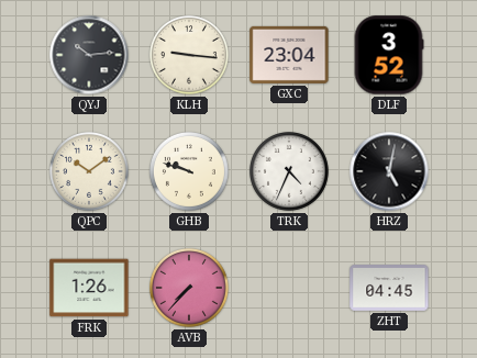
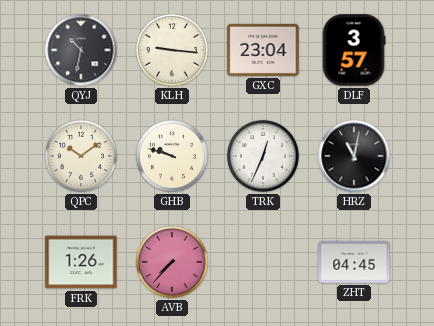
QYJ: 10:14 -> 10:32
DLF: 3:52 -> 3:57
TRK: 4:34 -> 12:34
HRZ: 5:02 -> 11:02
